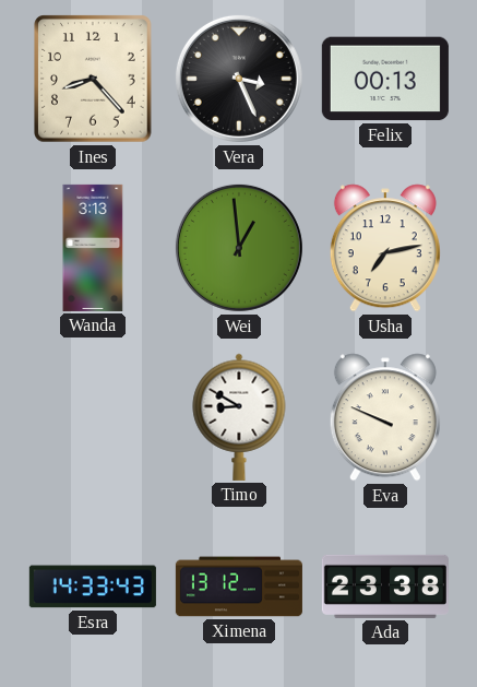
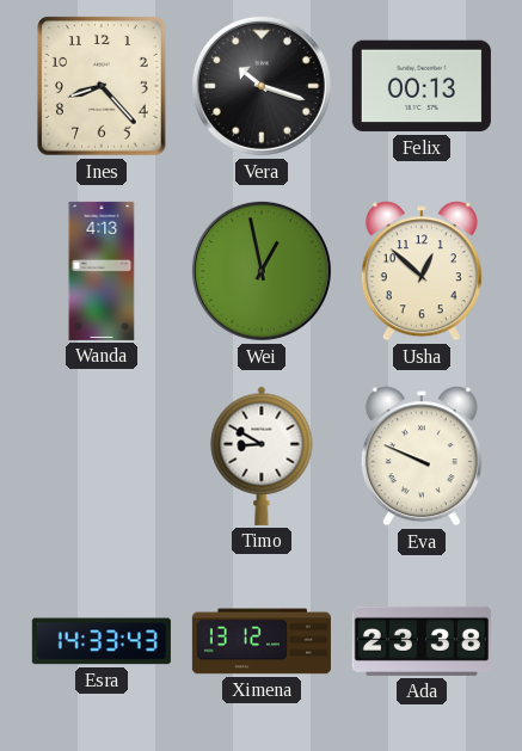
Vera: 3:26 -> 10:18
Wanda: 3:13 -> 4:13
Wei: 12:59 -> 12:58
Usha: 7:13 -> 12:52
